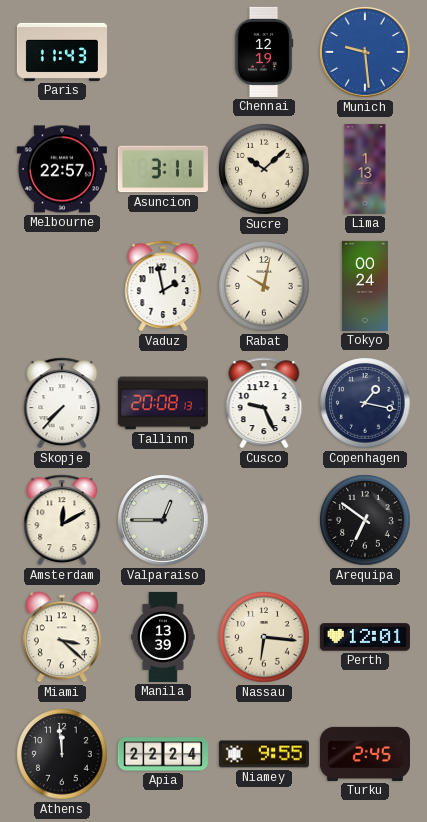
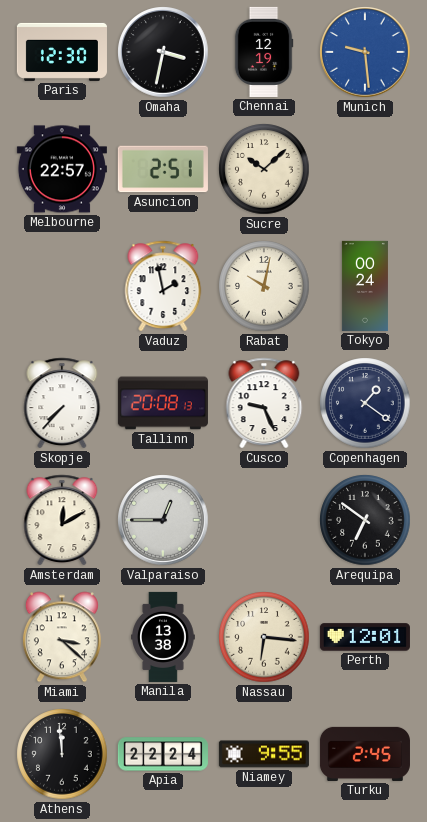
Paris: 11:43 -> 12:30
Omaha: none -> 3:32
Asuncion: 3:11 -> 2:51
Lima: 1:13 -> none
Copenhagen: 1:17 -> 1:21
Manila: 13:39 -> 13:38
